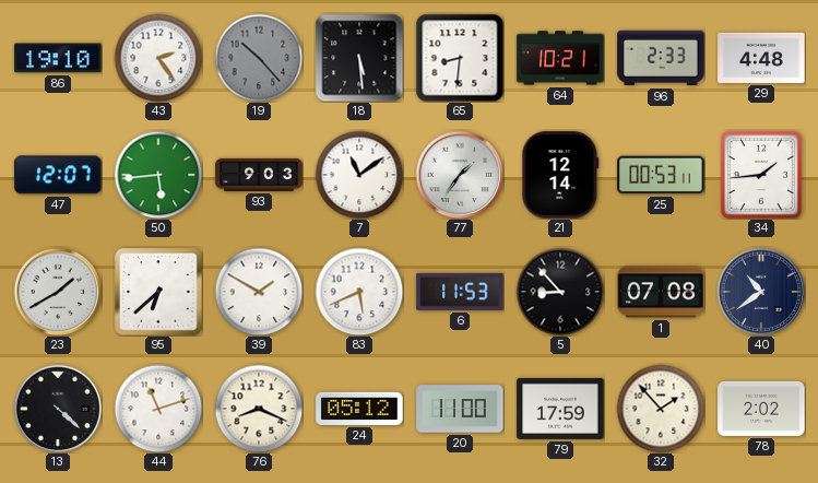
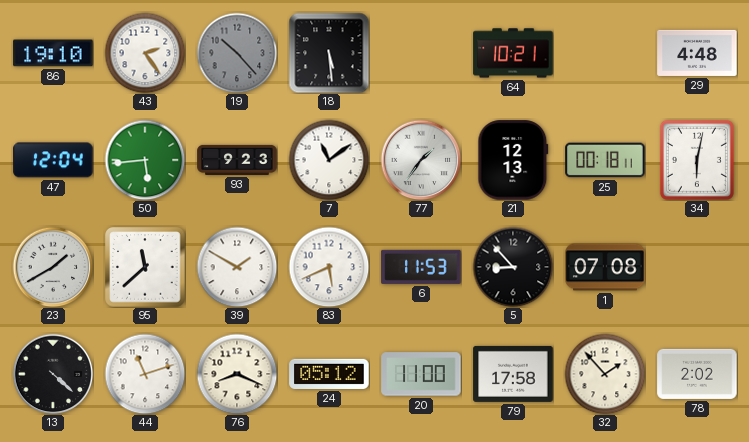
65: 8:31 -> none
96: 2:33 -> none
47: 12:07 -> 12:04
93: 9:03 -> 9:23
21: 12:14 -> 12:13
25: 00:53 -> 00:18
34: 1:44 -> 6:02
95: 6:38 -> 11:38
40: 10:39 -> none
79: 17:59 -> 17:58
